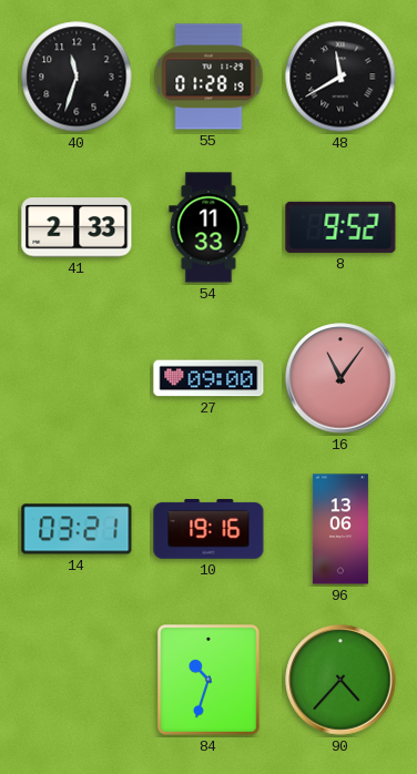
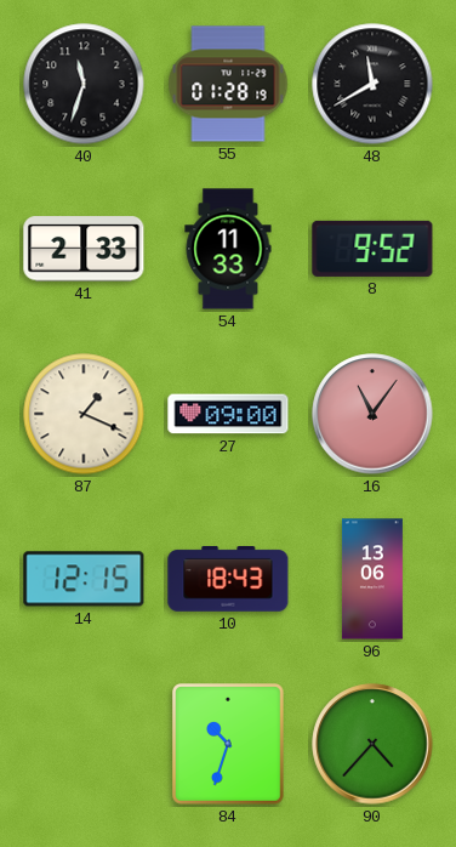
87: none -> 1:19
14: 03:21 -> 12:15
10: 19:16 -> 18:43
